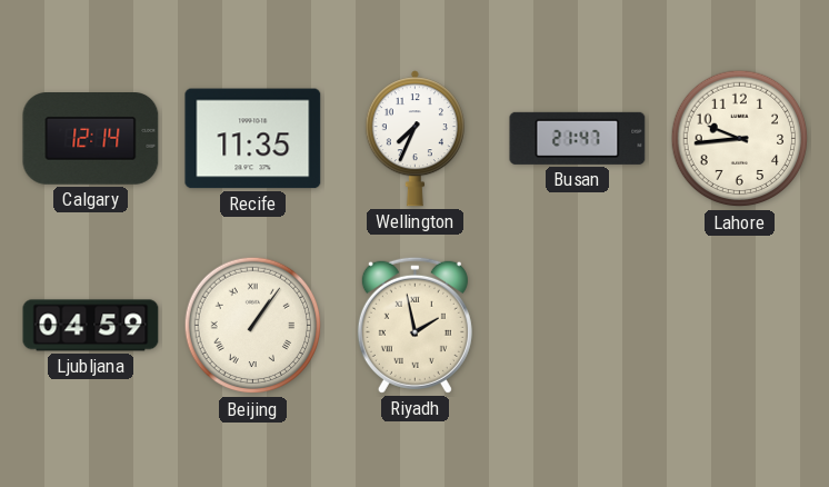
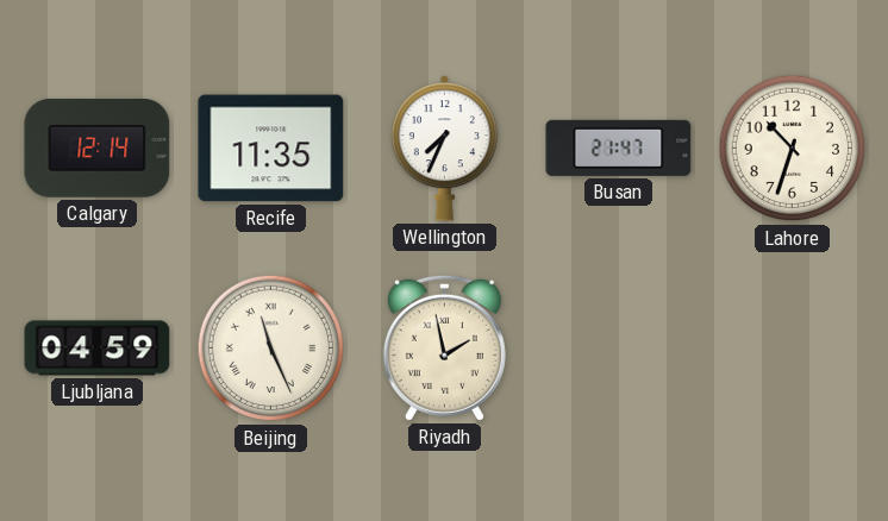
Lahore: 9:44 -> 10:33
Beijing: 1:06 -> 11:26
